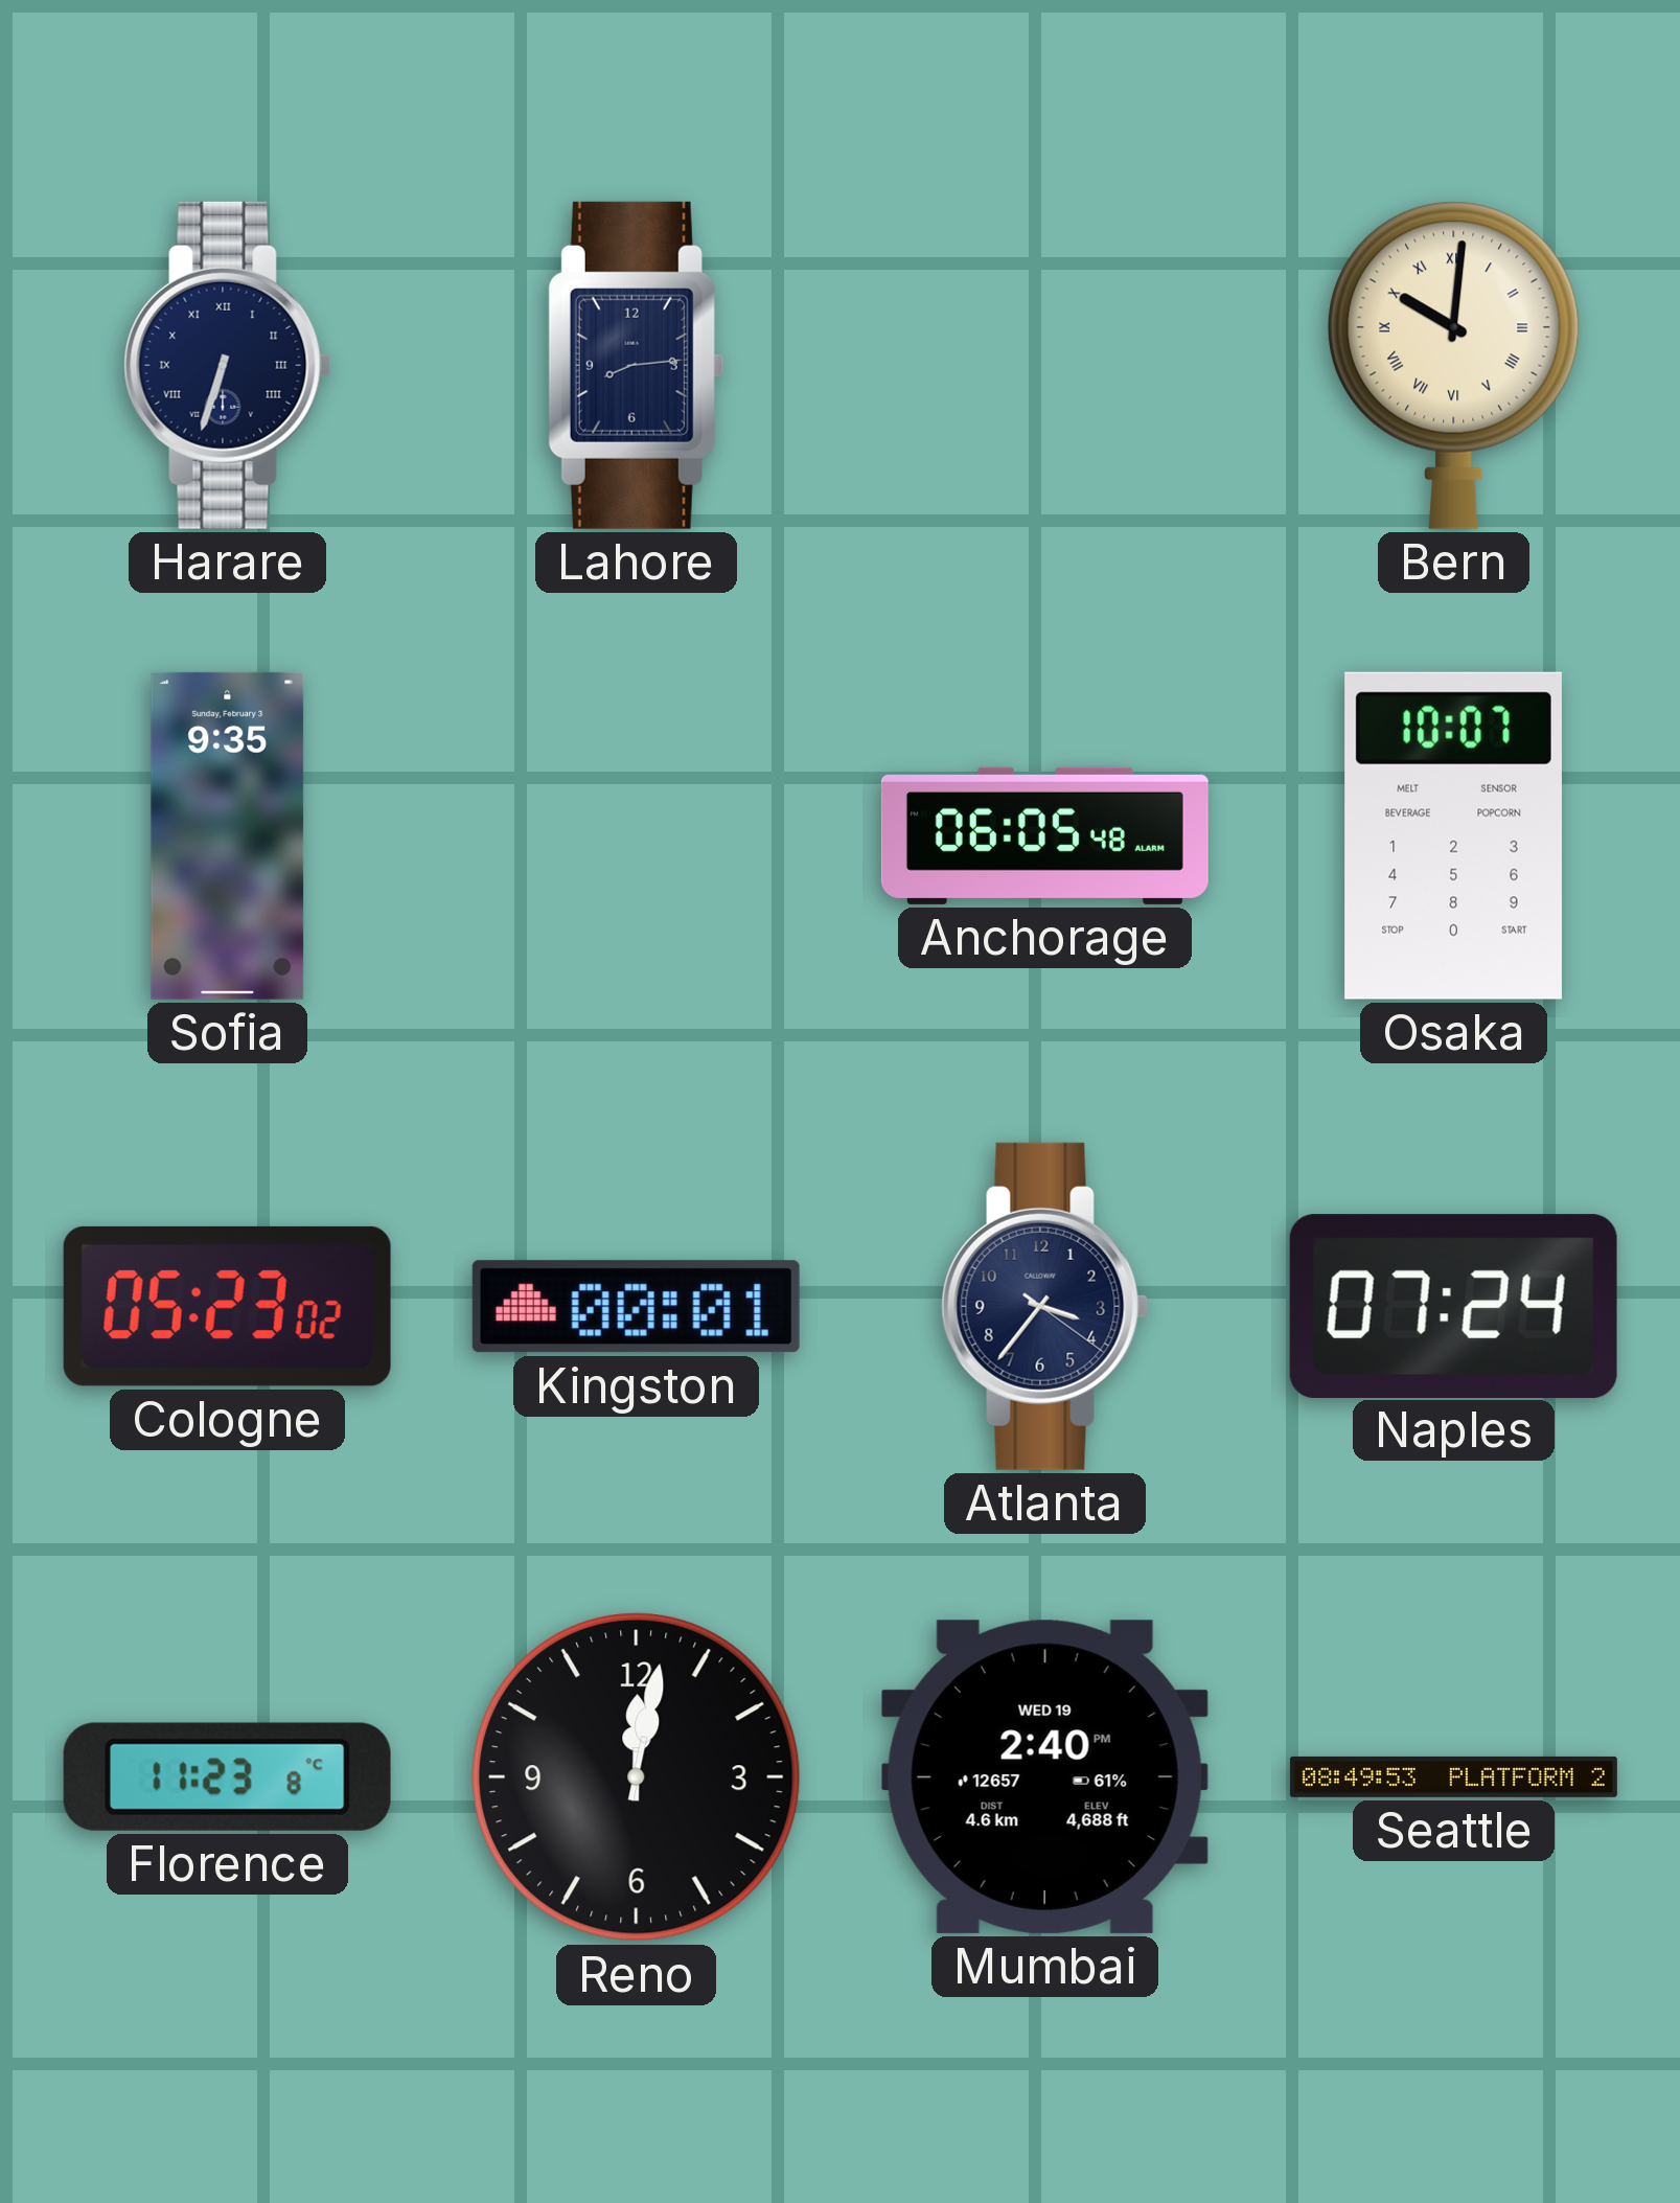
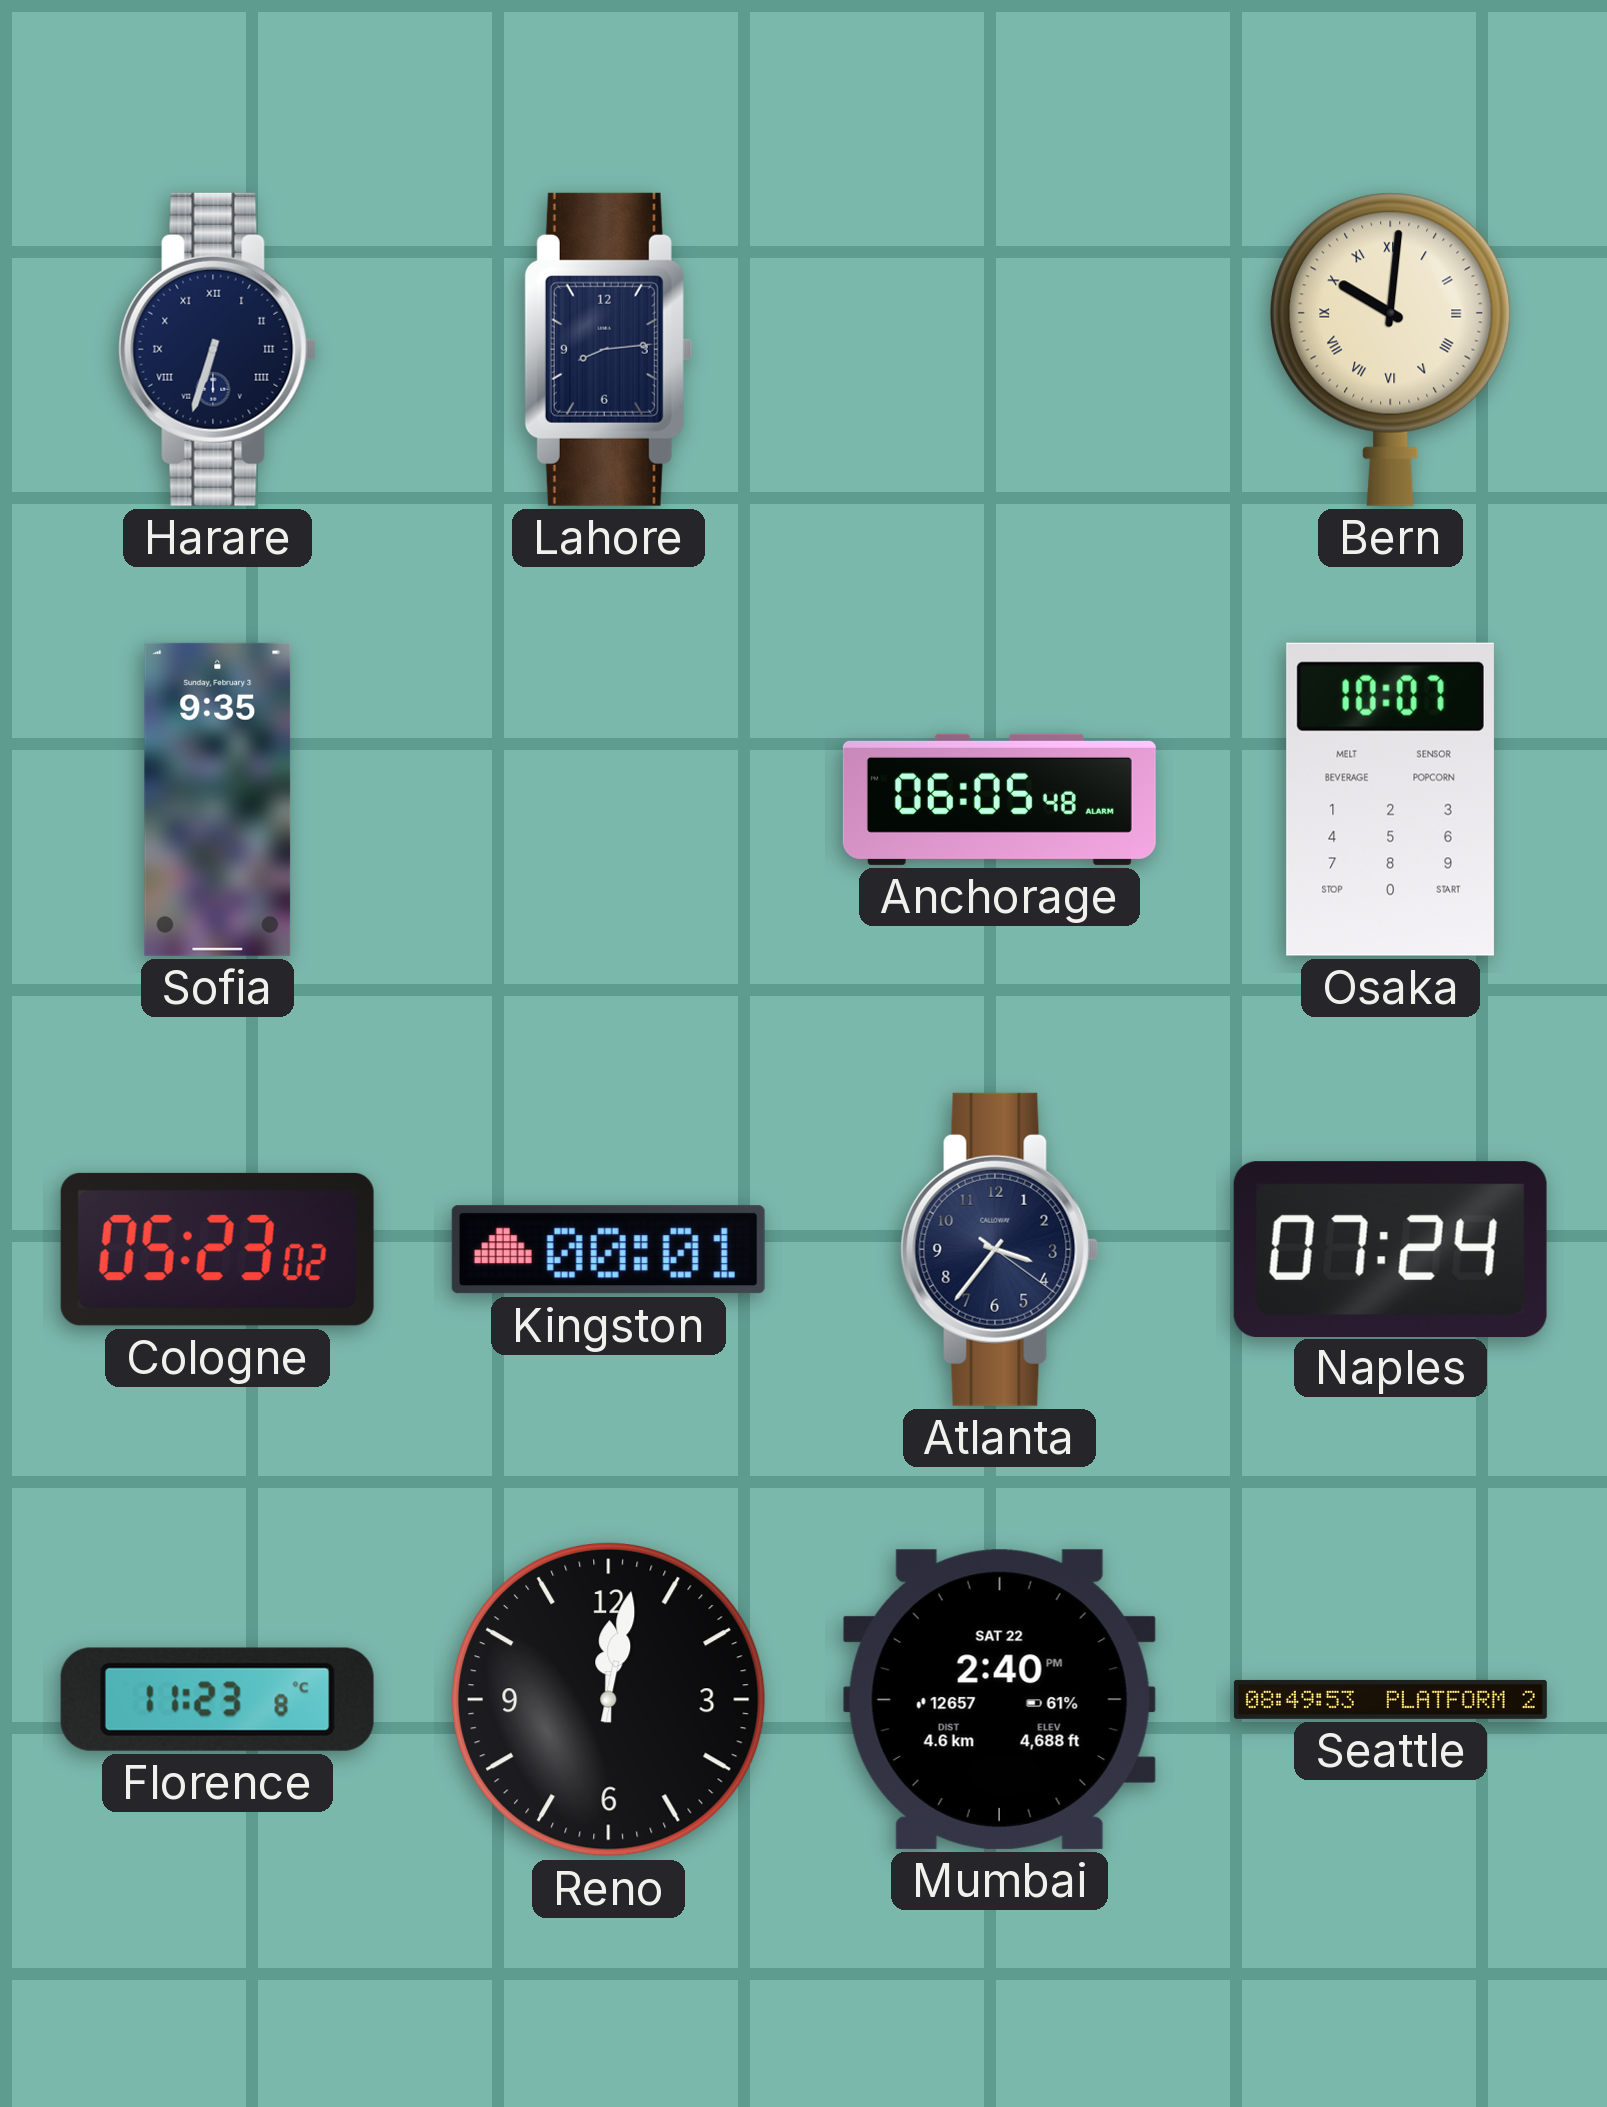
Mumbai date: WED 19 -> SAT 22
